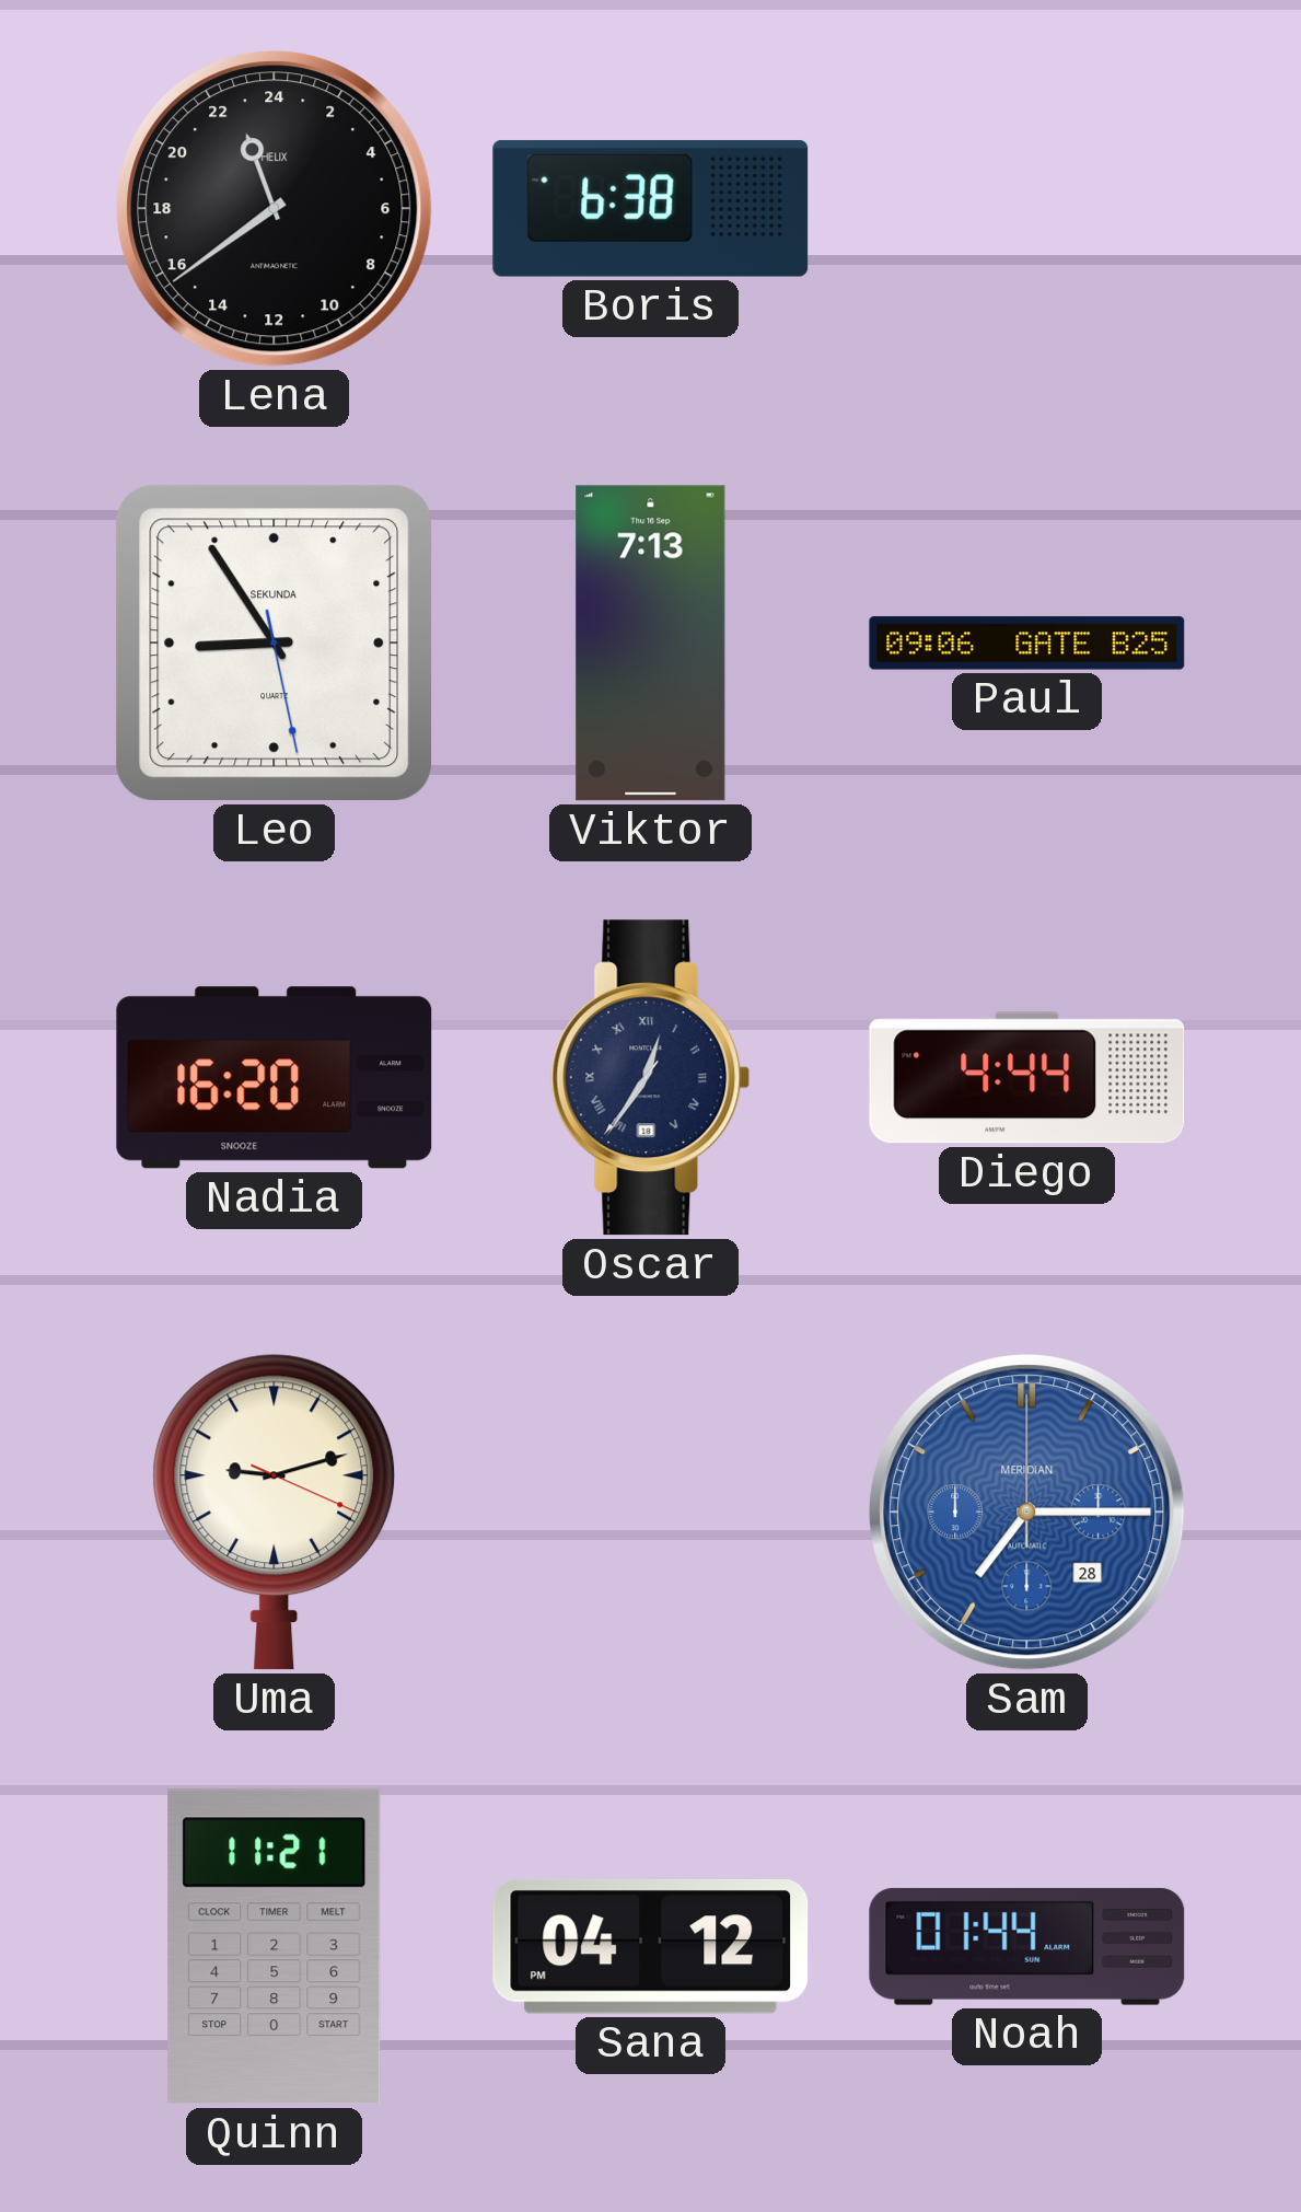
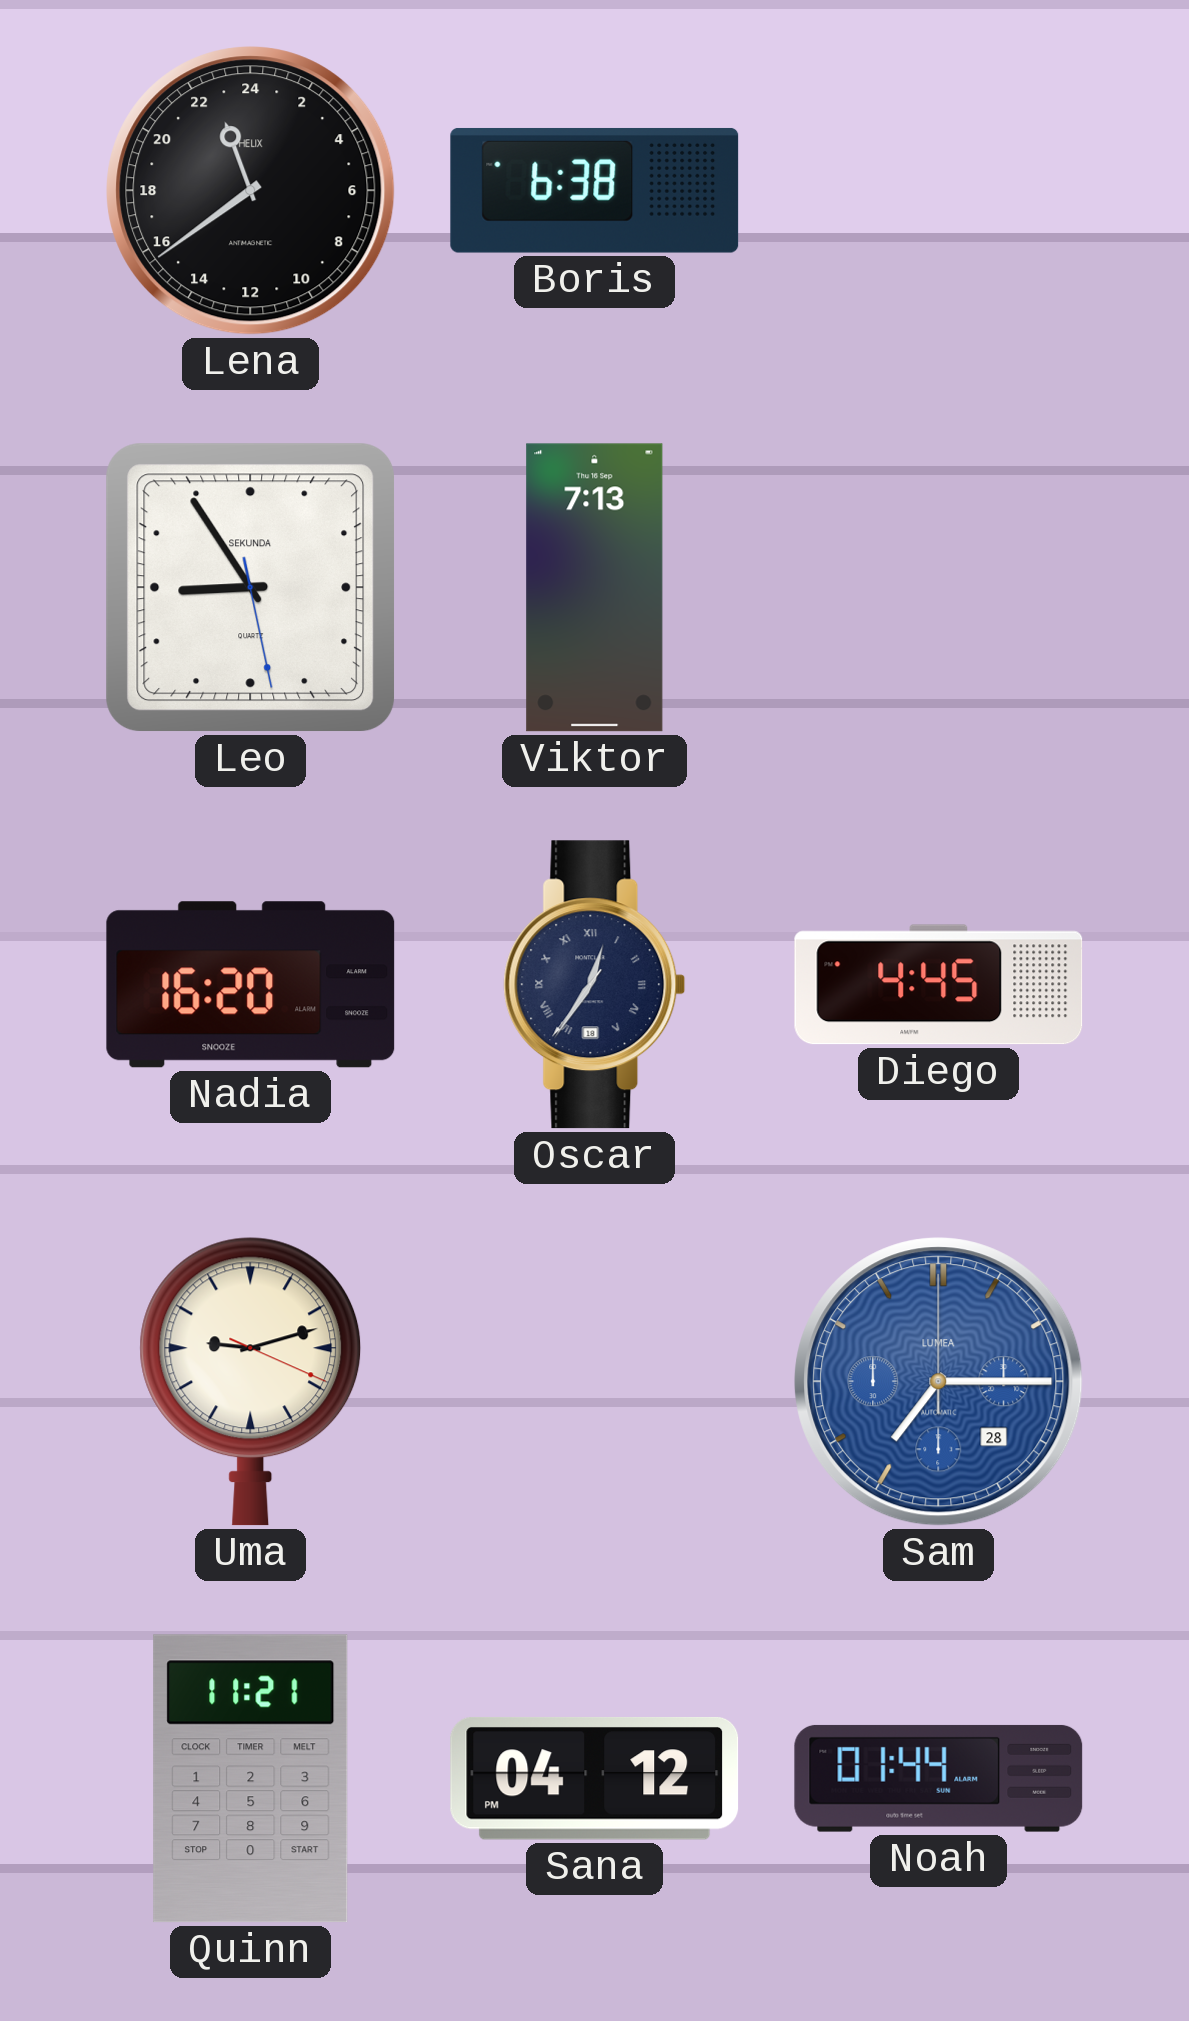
Paul: 09:06 -> none
Diego: 4:44 -> 4:45
Sam brand: MERIDIAN -> LUMEA
